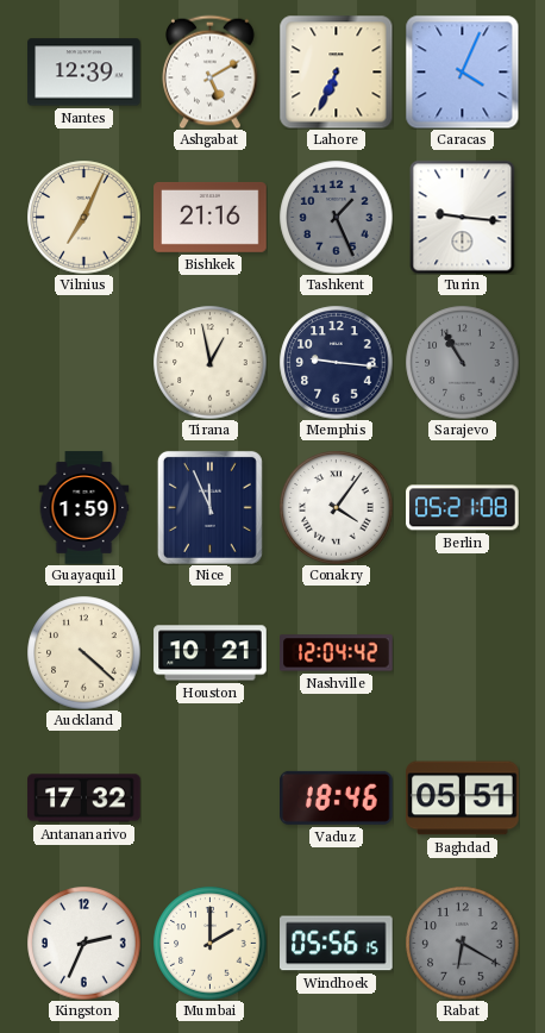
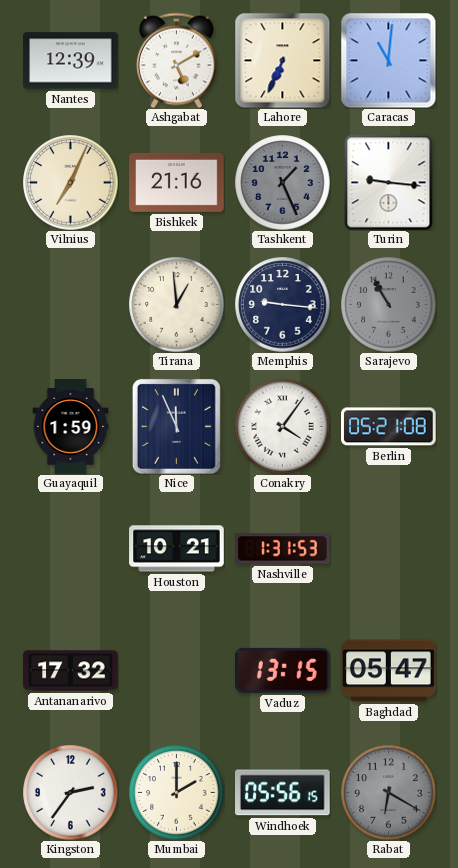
Caracas: 4:04 -> 11:01
Tirana: 12:58 -> 12:59
Auckland: 4:22 -> none
Nashville: 12:04 -> 1:31
Vaduz: 18:46 -> 13:15
Baghdad: 05:51 -> 05:47
Kingston: 2:34 -> 2:36
